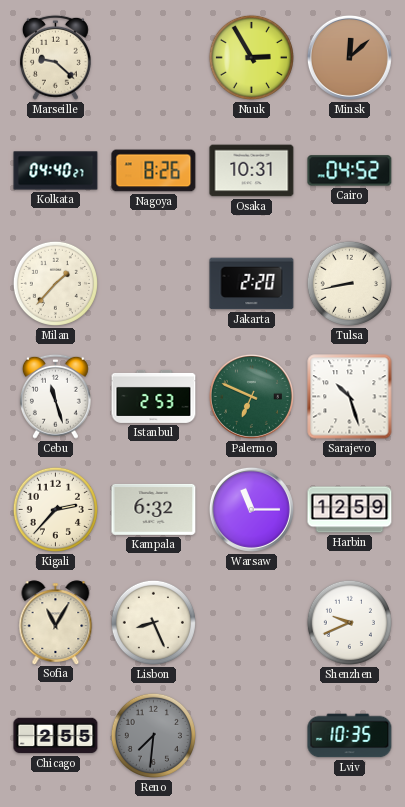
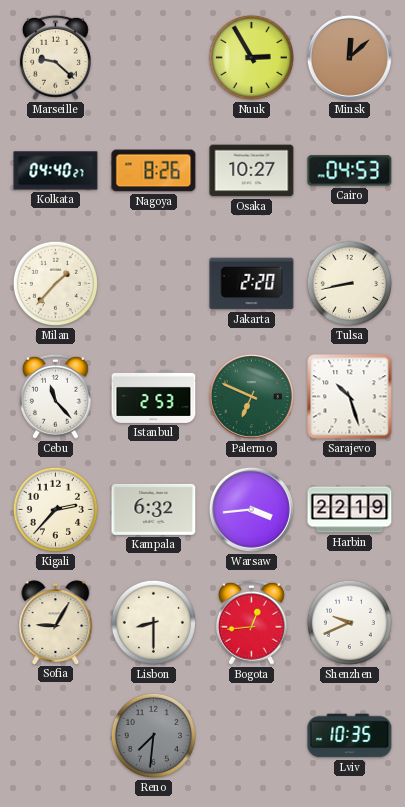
Osaka: 10:31 -> 10:27
Cairo: 04:52 -> 04:53
Cebu: 11:27 -> 11:23
Warsaw: 11:15 -> 3:44
Harbin: 12:59 -> 22:19
Sofia: 11:05 -> 9:05
Lisbon: 8:26 -> 8:30
Bogota: none -> 12:44
Chicago: 2:55 -> none
